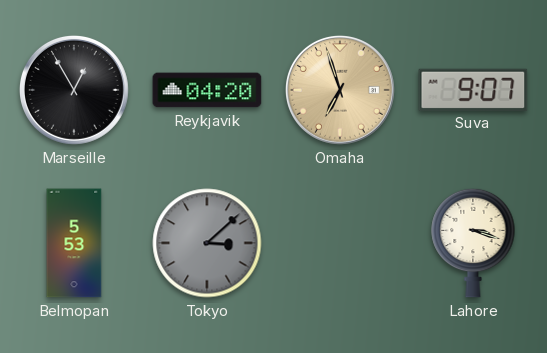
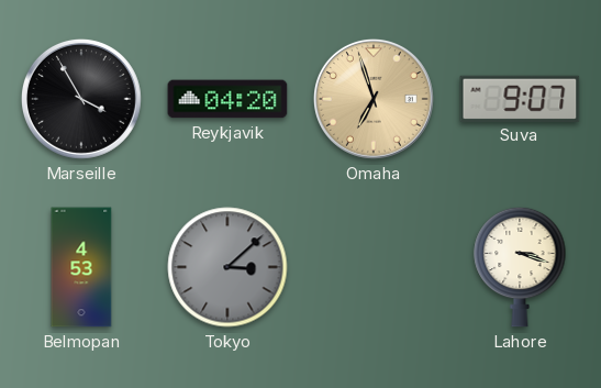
Marseille: 12:55 -> 3:55
Belmopan: 5:53 -> 4:53
